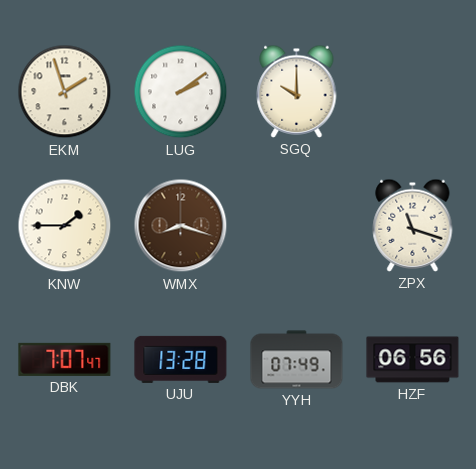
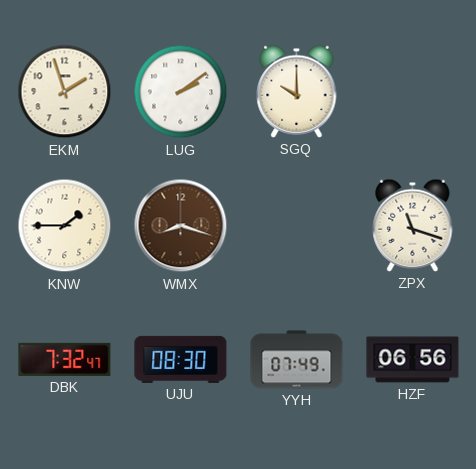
DBK: 7:07 -> 7:32
UJU: 13:28 -> 08:30
